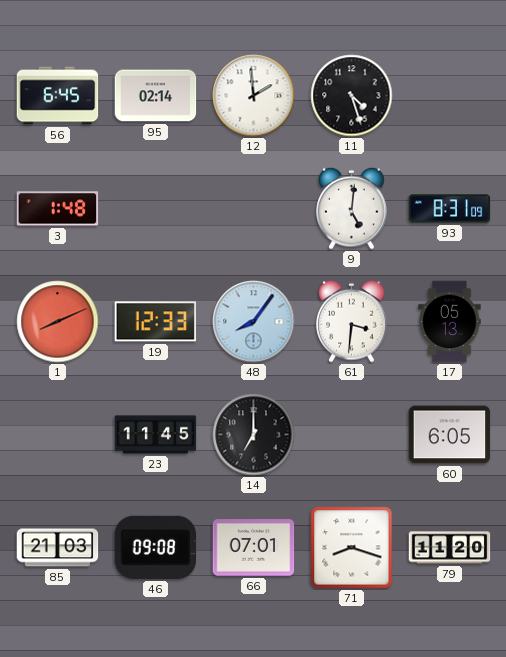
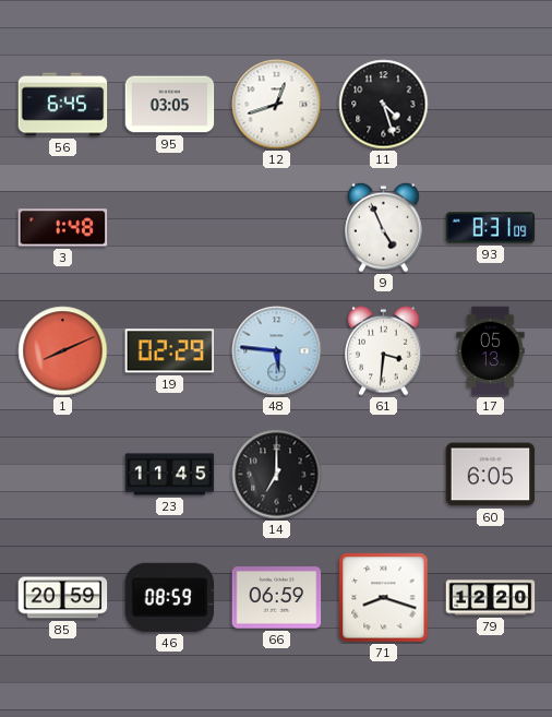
95: 02:14 -> 03:05
12: 1:59 -> 12:42
9: 5:01 -> 4:56
19: 12:33 -> 02:29
48: 8:06 -> 5:46
85: 21:03 -> 20:59
46: 09:08 -> 08:59
66: 07:01 -> 06:59
79: 11:20 -> 12:20
